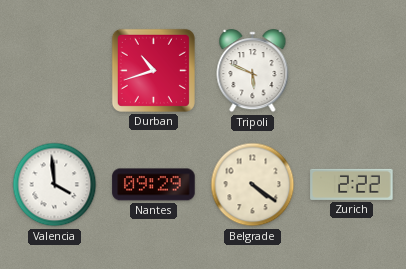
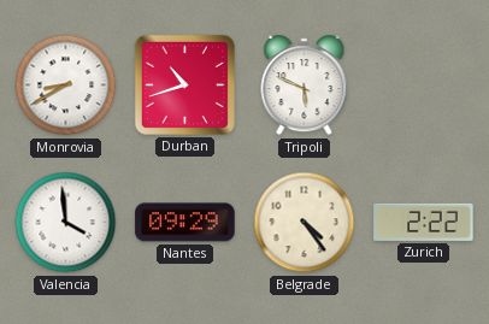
Monrovia: none -> 8:40
Belgrade: 4:21 -> 4:24
